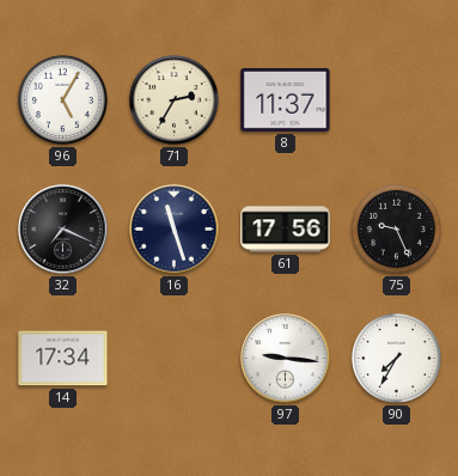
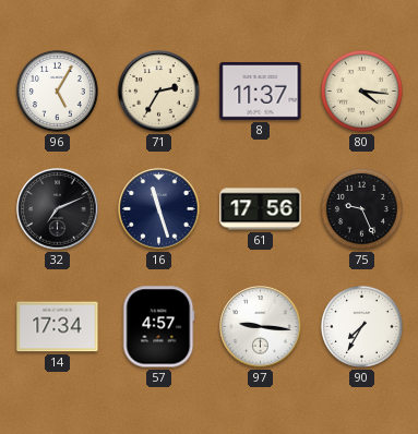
80: none -> 4:16
32: 7:19 -> 7:11
57: none -> 4:57
